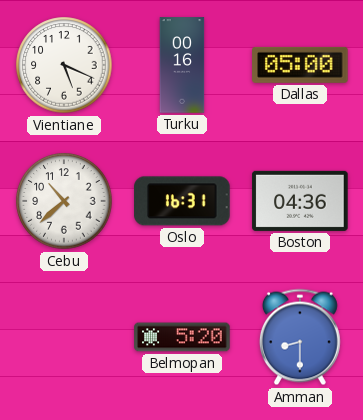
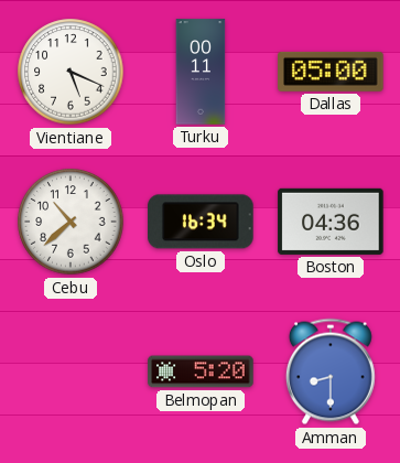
Turku: 00:16 -> 00:11
Oslo: 16:31 -> 16:34
